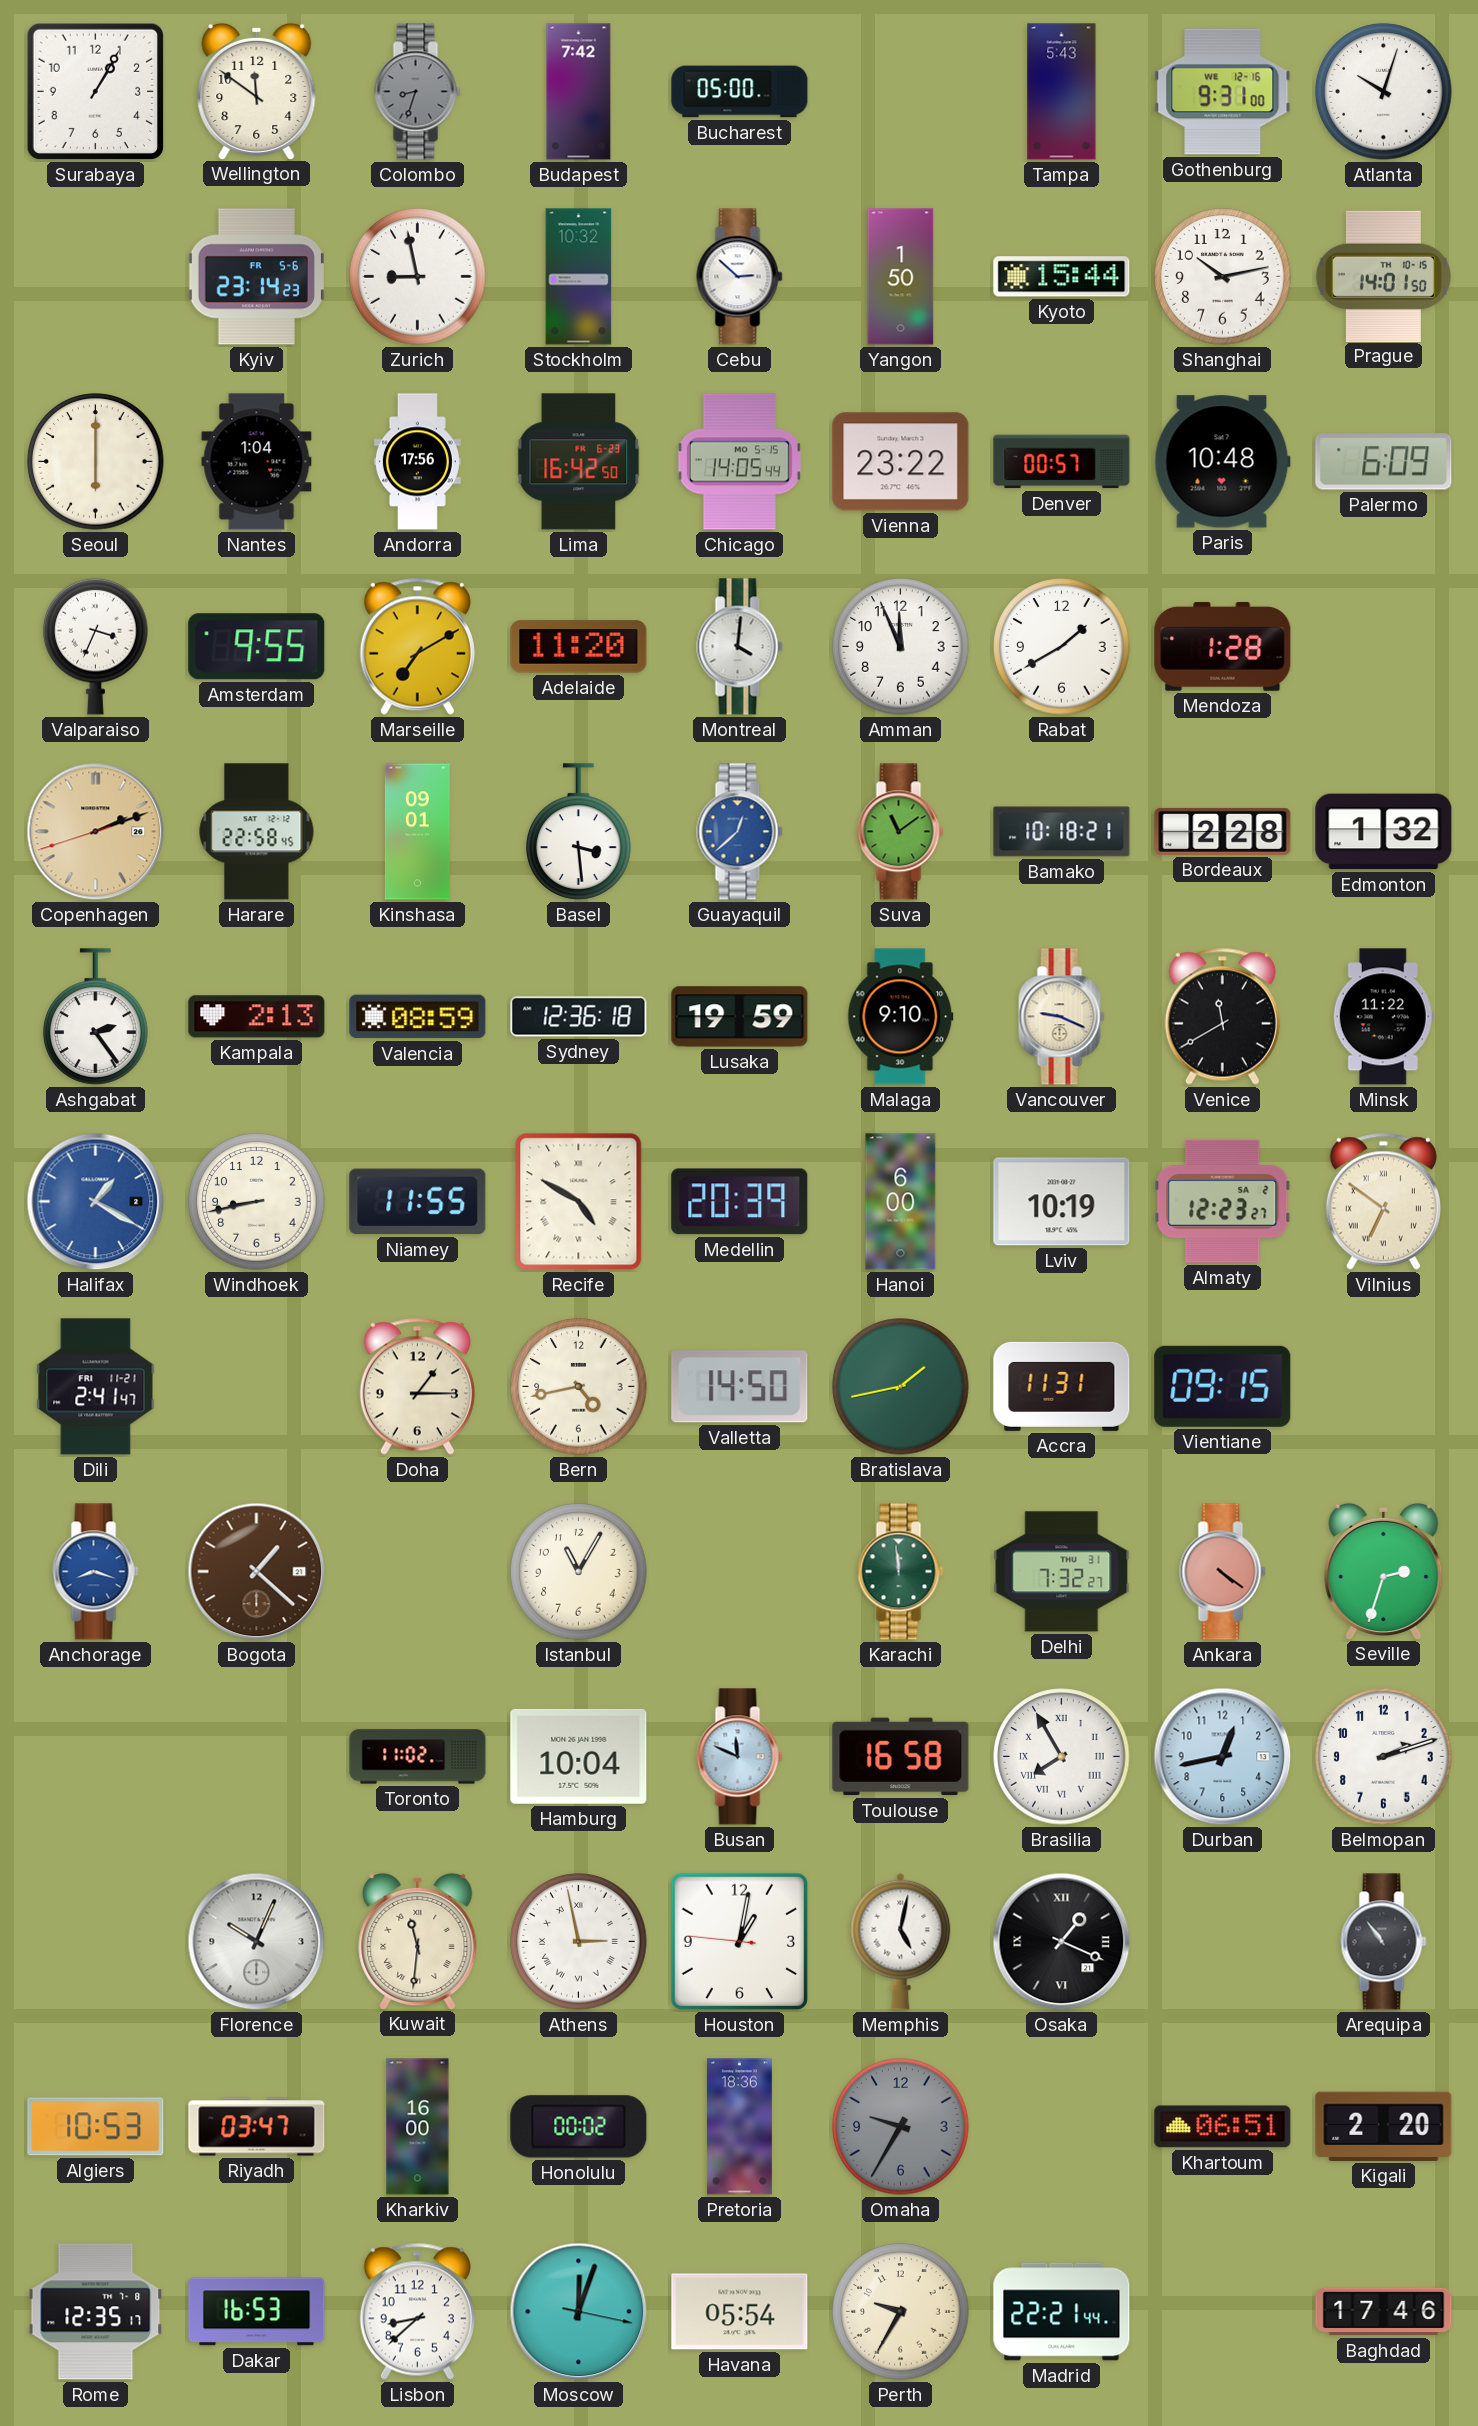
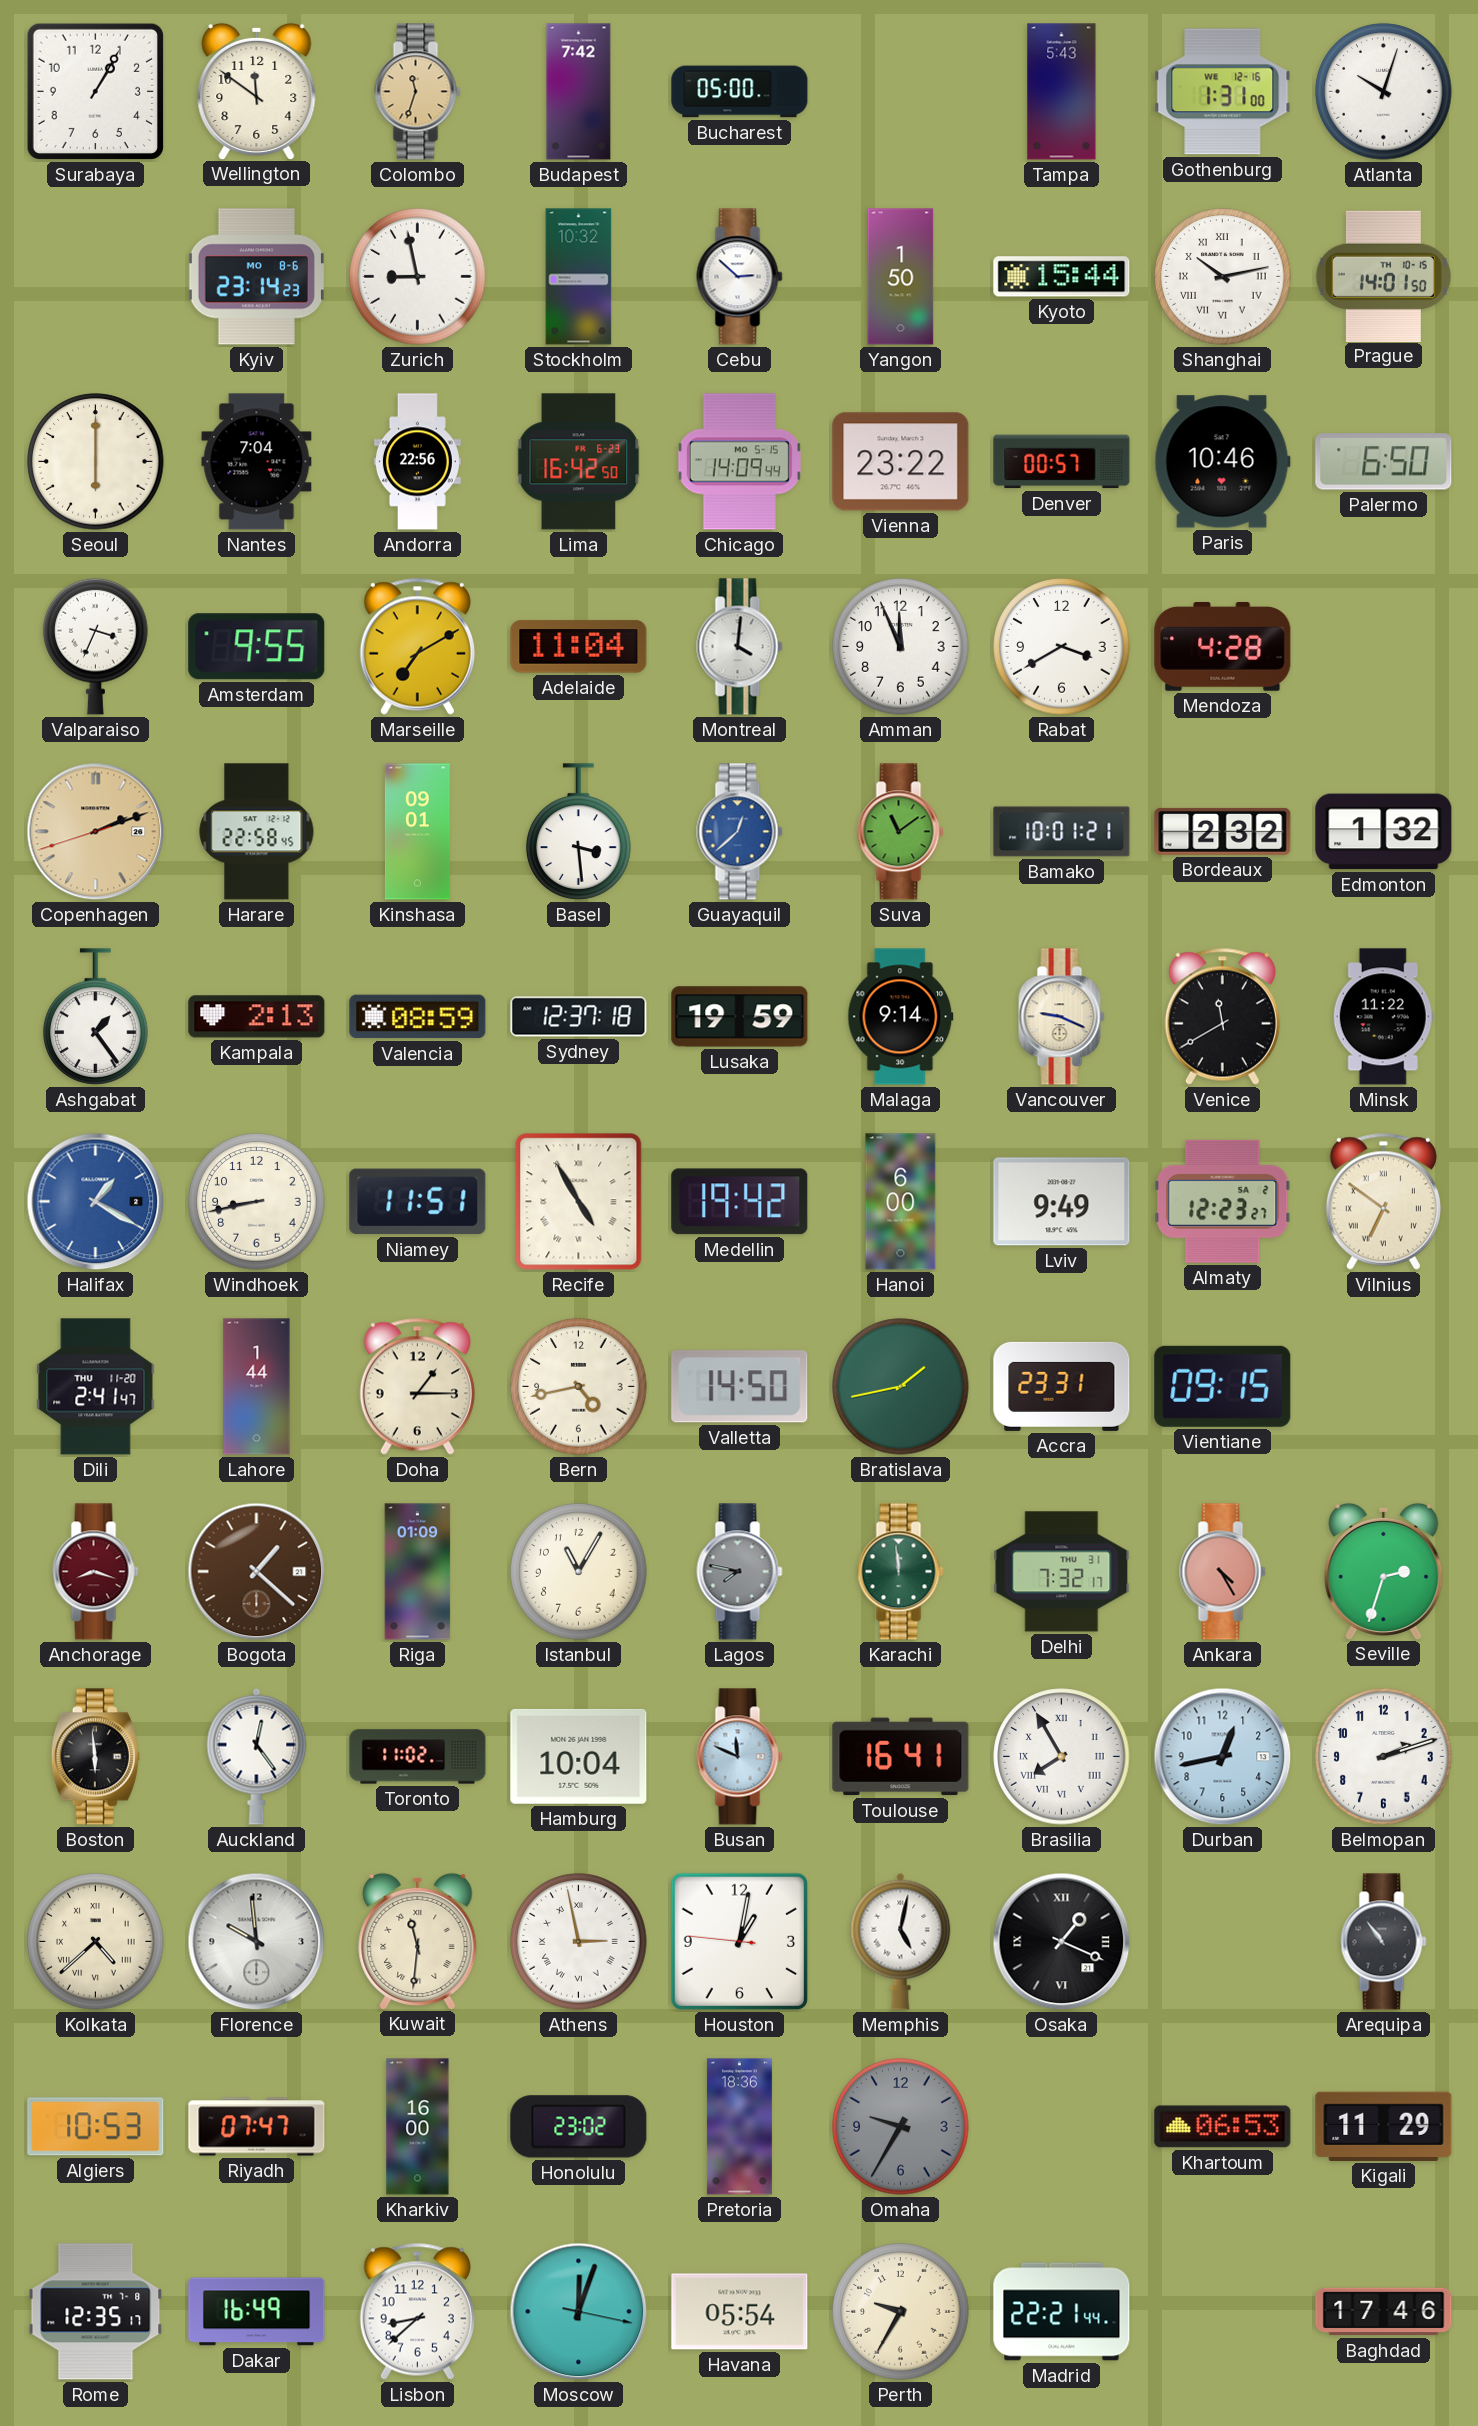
Colombo: 8:33 -> 11:33
Colombo dial: grey -> champagne
Gothenburg: 9:31 -> 1:31
Kyiv date: FR 5-6 -> MO 8-6
Shanghai numerals: Arabic -> Roman
Nantes: 1:04 -> 7:04
Andorra: 17:56 -> 22:56
Chicago: 14:05 -> 14:09
Paris: 10:48 -> 10:46
Palermo: 6:09 -> 6:50
Adelaide: 11:20 -> 11:04
Rabat: 1:40 -> 3:40
Mendoza: 1:28 -> 4:28
Bamako: 10:18 -> 10:01
Bordeaux: 2:28 -> 2:32
Ashgabat: 2:24 -> 1:24
Sydney: 12:36 -> 12:37
Malaga: 9:10 -> 9:14
Niamey: 11:55 -> 11:51
Recife: 4:50 -> 4:55
Medellin: 20:39 -> 19:42
Lviv: 10:19 -> 9:49
Dili date: FRI 11-21 -> THU 11-20
Lahore: none -> 1:44
Accra: 11:31 -> 23:31
Anchorage dial: blue -> burgundy
Riga: none -> 01:09
Lagos: none -> 7:47
Delhi: 7:32:27 -> 7:32:17
Ankara: 4:21 -> 4:25
Boston: none -> 5:59
Auckland: none -> 12:24
Toulouse: 16:58 -> 16:41
Kolkata: none -> 4:38
Florence: 10:04 -> 9:59
Riyadh: 03:47 -> 07:47
Honolulu: 00:02 -> 23:02
Khartoum: 06:51 -> 06:53
Kigali: 2:20 -> 11:29
Dakar: 16:53 -> 16:49
